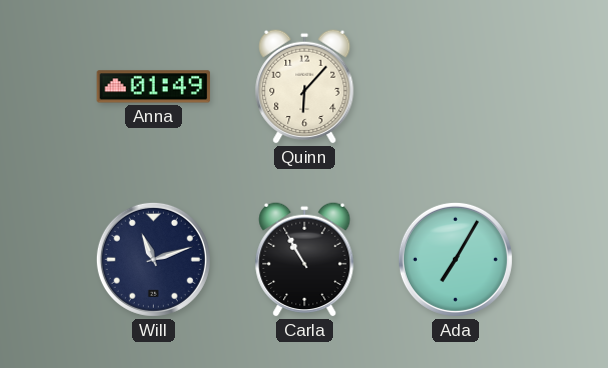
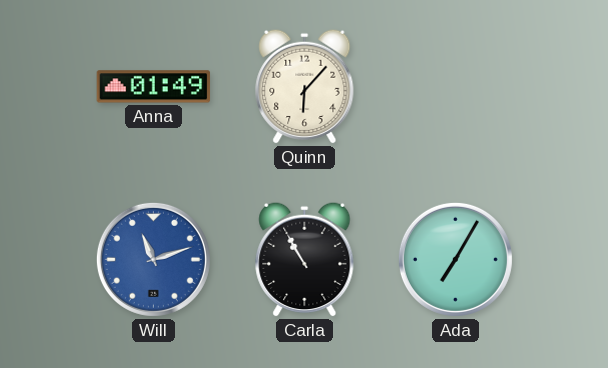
Will dial: navy -> blue
